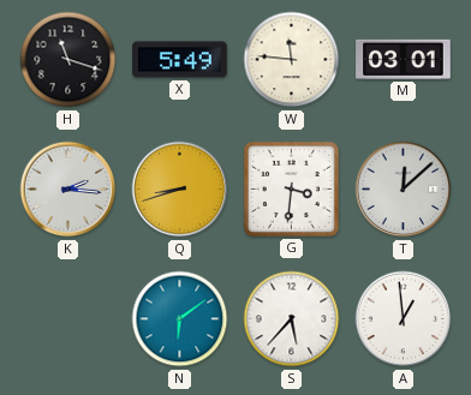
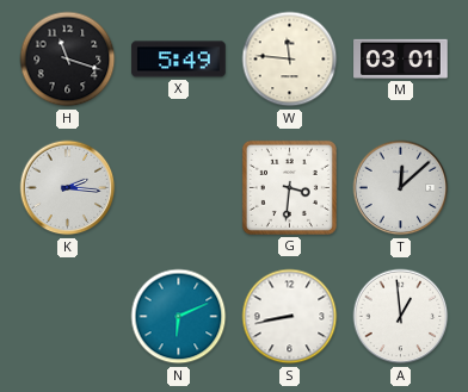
Q: 8:42 -> none
N: 6:09 -> 6:11
S: 5:37 -> 8:43
